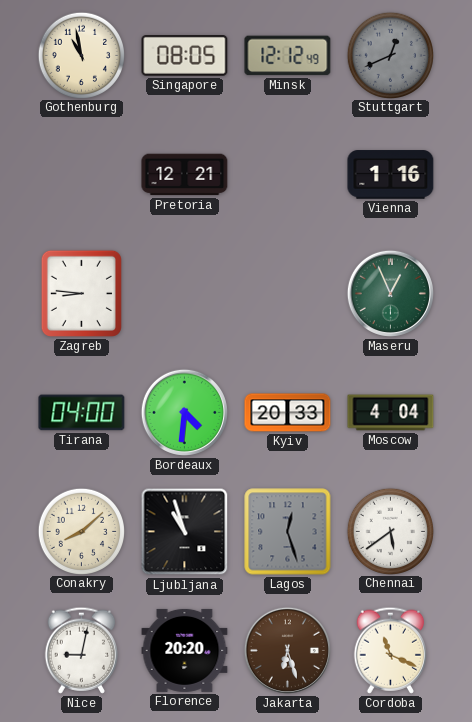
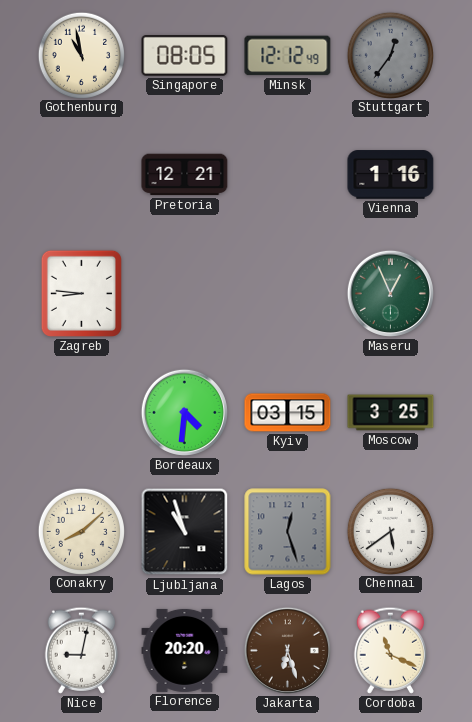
Stuttgart: 12:41 -> 12:36
Tirana: 04:00 -> none
Kyiv: 20:33 -> 03:15
Moscow: 4:04 -> 3:25
